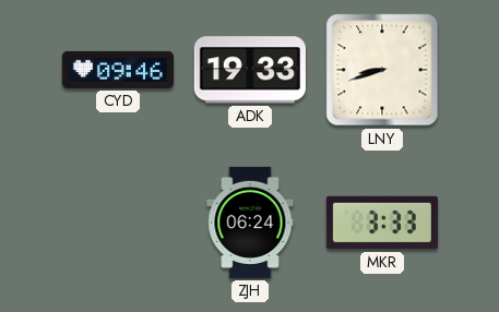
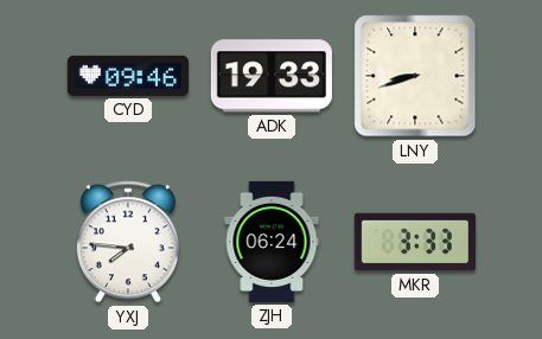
YXJ: none -> 7:46
